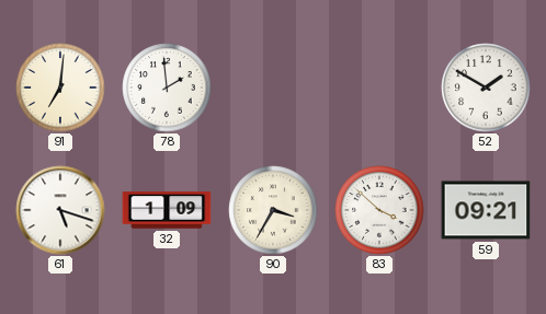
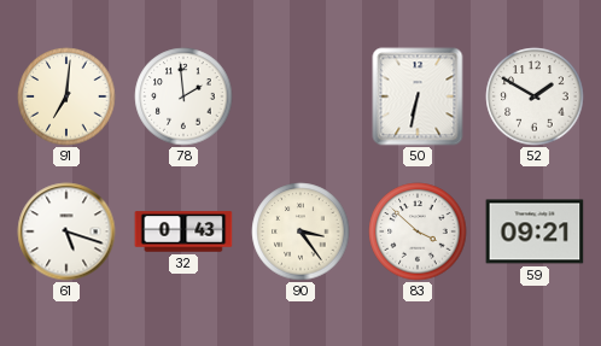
50: none -> 6:32
32: 1:09 -> 0:43
90: 3:35 -> 3:24
